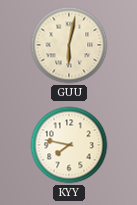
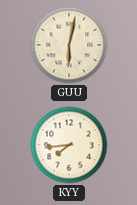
KYY: 7:47 -> 7:44
